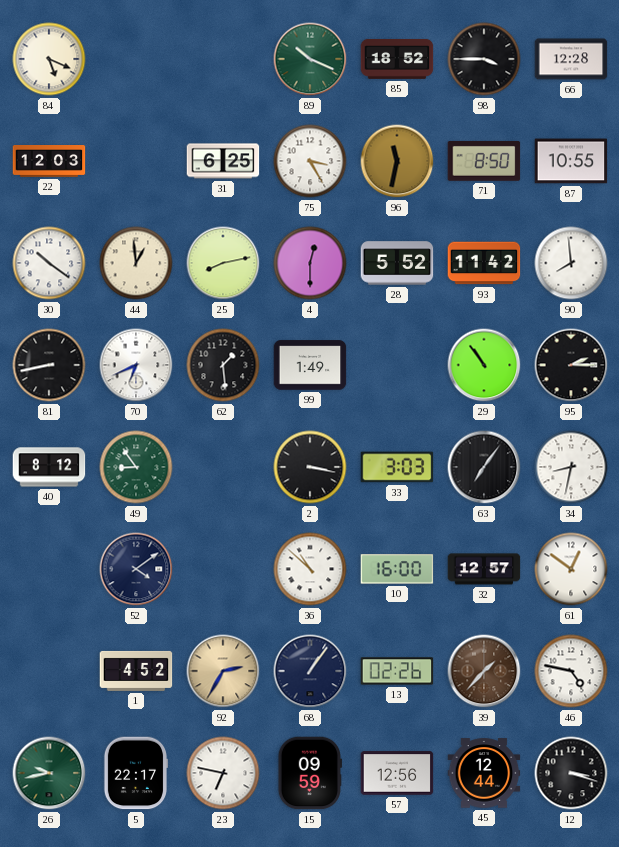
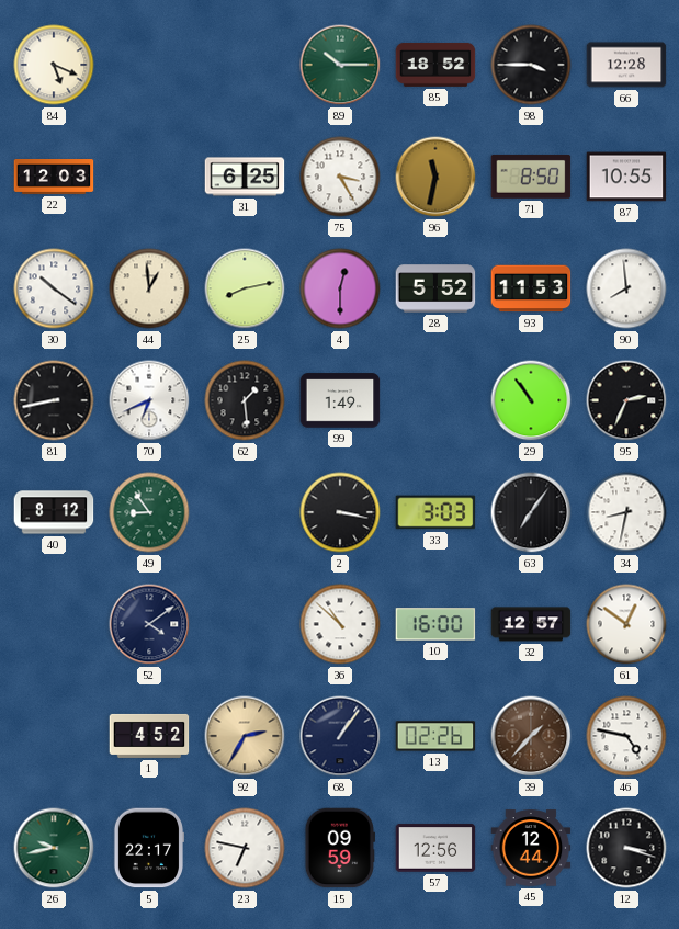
89: 10:19 -> 10:15
93: 11:42 -> 11:53
95: 2:15 -> 2:34
